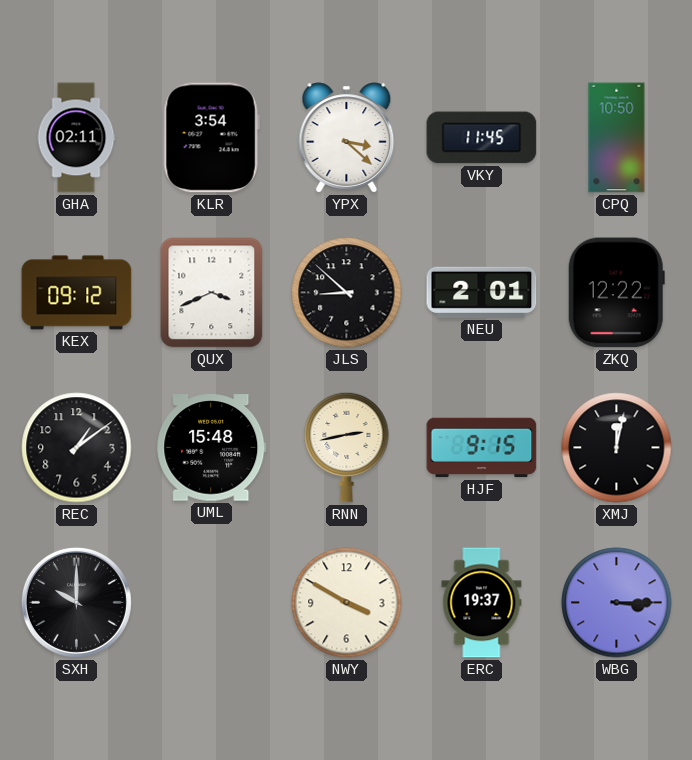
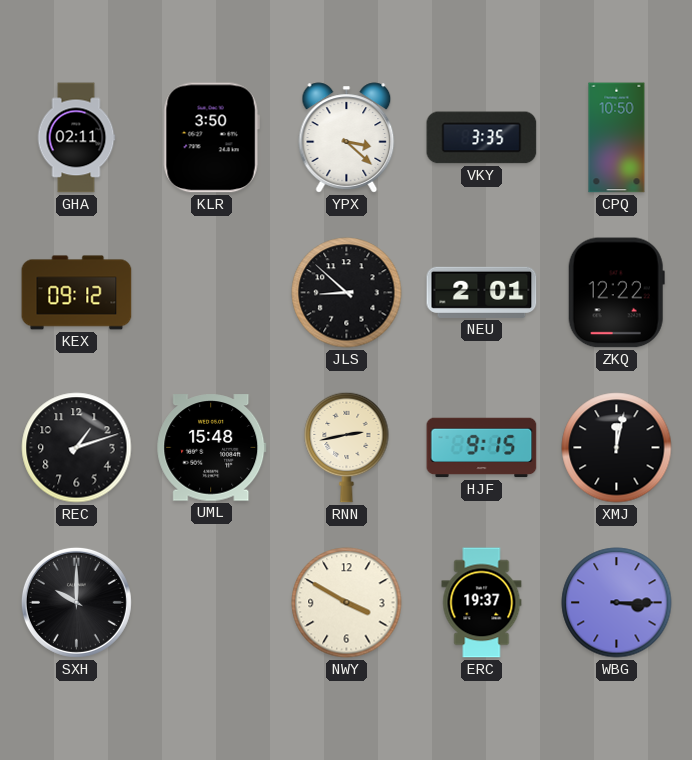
KLR: 3:54 -> 3:50
VKY: 11:45 -> 3:35
QUX: 3:41 -> none
REC: 1:09 -> 1:12
